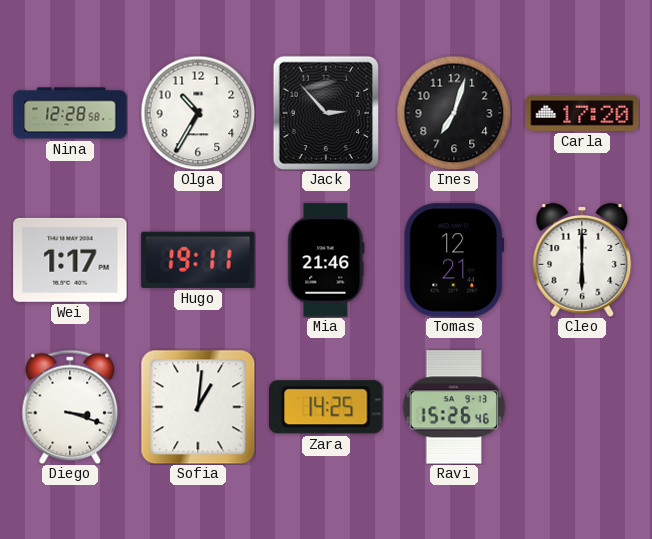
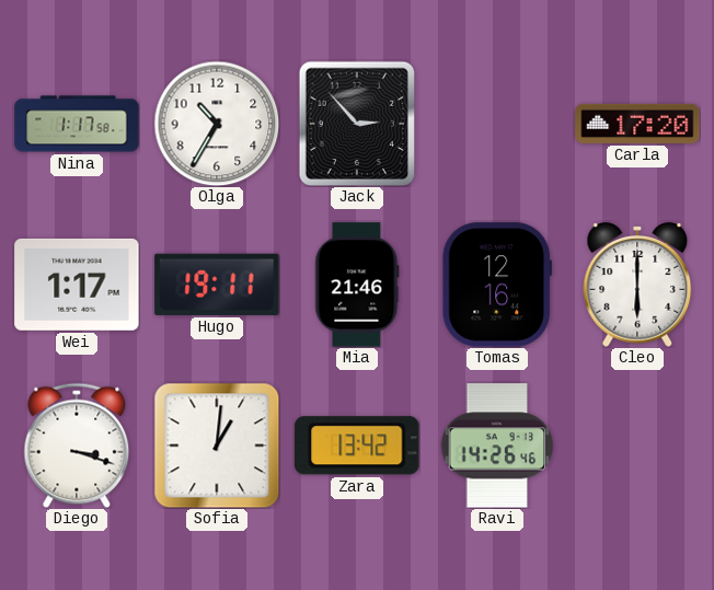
Nina: 12:28 -> 1:17
Ines: 7:03 -> none
Tomas: 12:21 -> 12:16
Zara: 14:25 -> 13:42
Ravi: 15:26 -> 14:26
